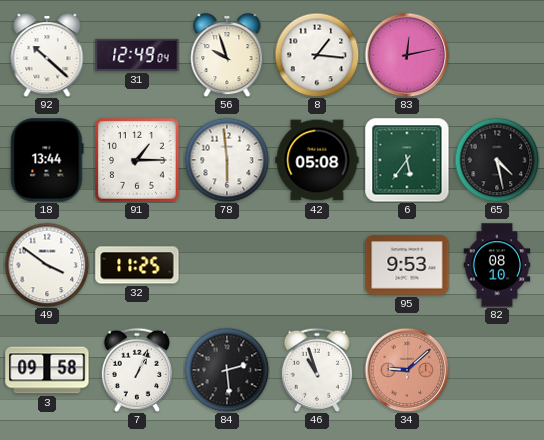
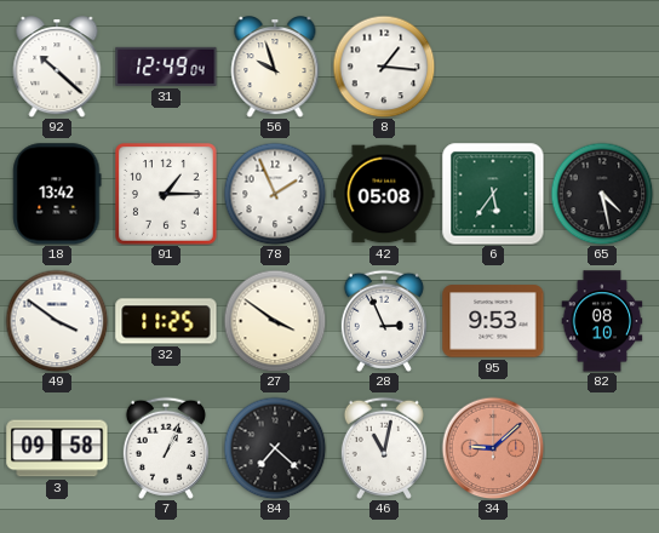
83: 12:13 -> none
18: 13:44 -> 13:42
78: 5:59 -> 1:56
27: none -> 3:51
28: none -> 2:56
84: 2:29 -> 7:22
46: 10:57 -> 11:02
